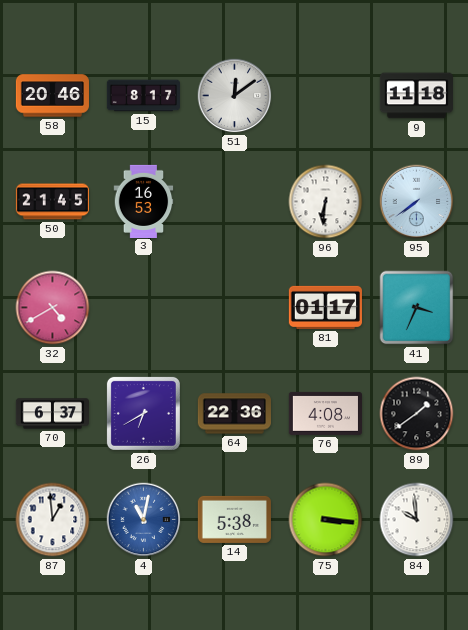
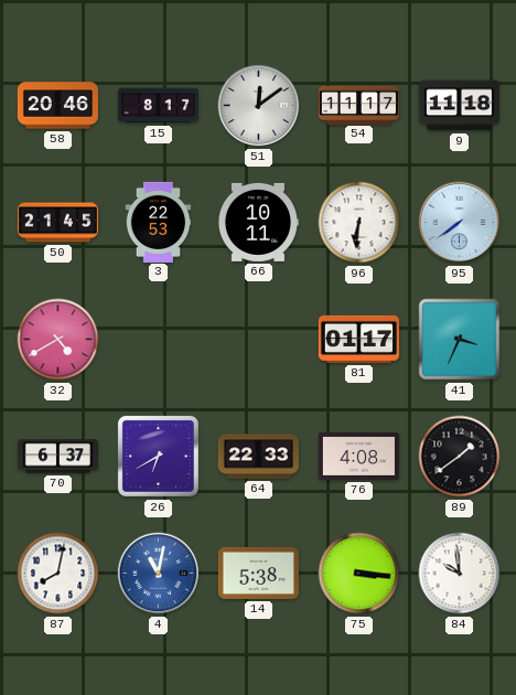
54: none -> 11:17
3: 16:53 -> 22:53
66: none -> 10:11
64: 22:36 -> 22:33
87: 12:59 -> 8:02
